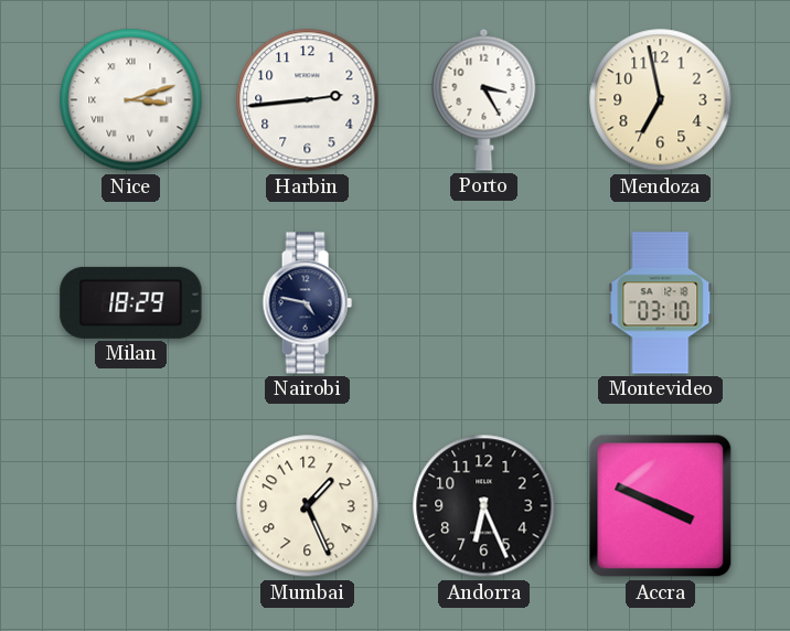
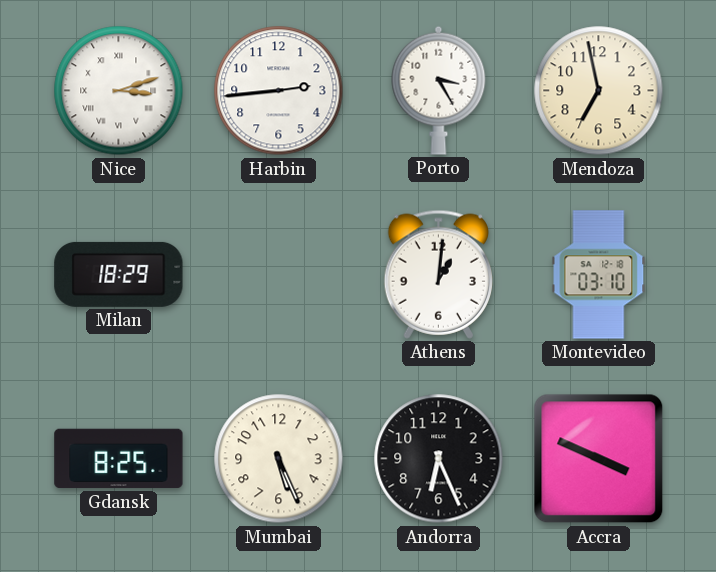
Nairobi: 4:47 -> none
Athens: none -> 1:01
Gdansk: none -> 8:25
Mumbai: 1:26 -> 5:26
